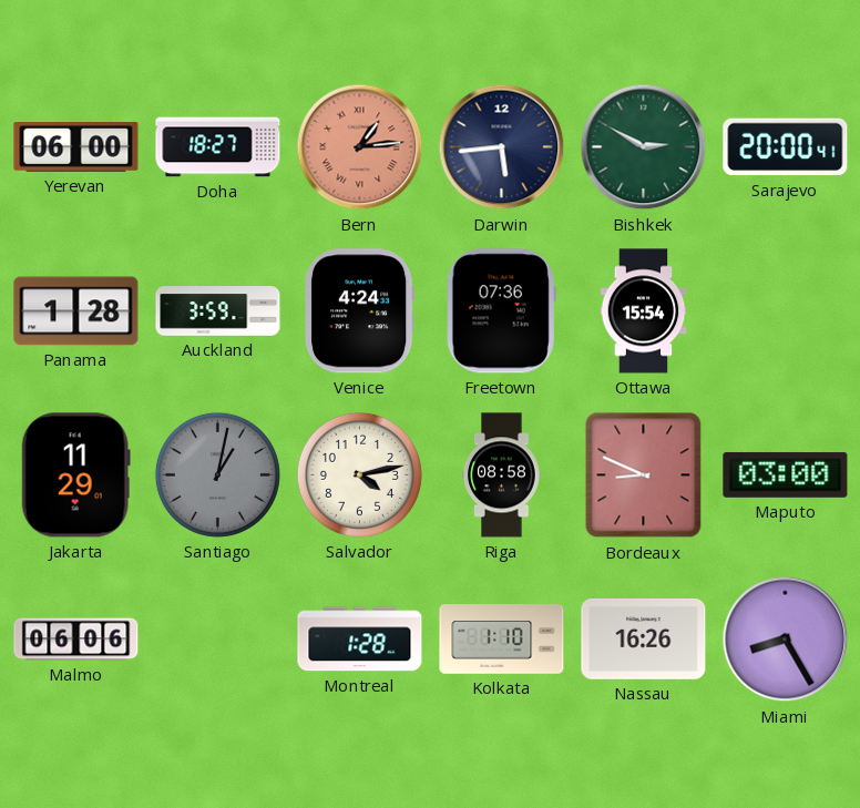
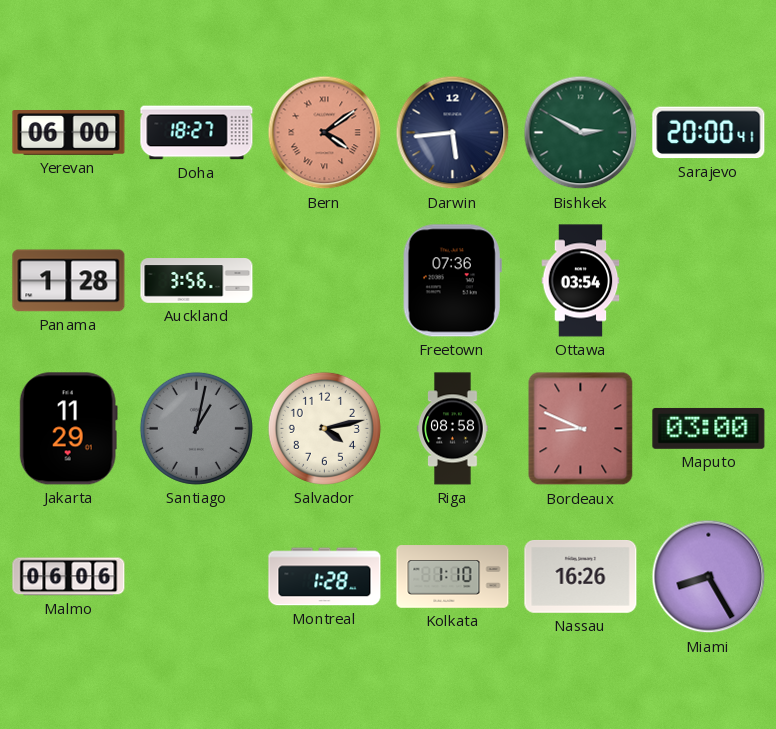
Bern: 1:14 -> 4:09
Auckland: 3:59 -> 3:56
Venice: 4:24 -> none
Ottawa: 15:54 -> 03:54
